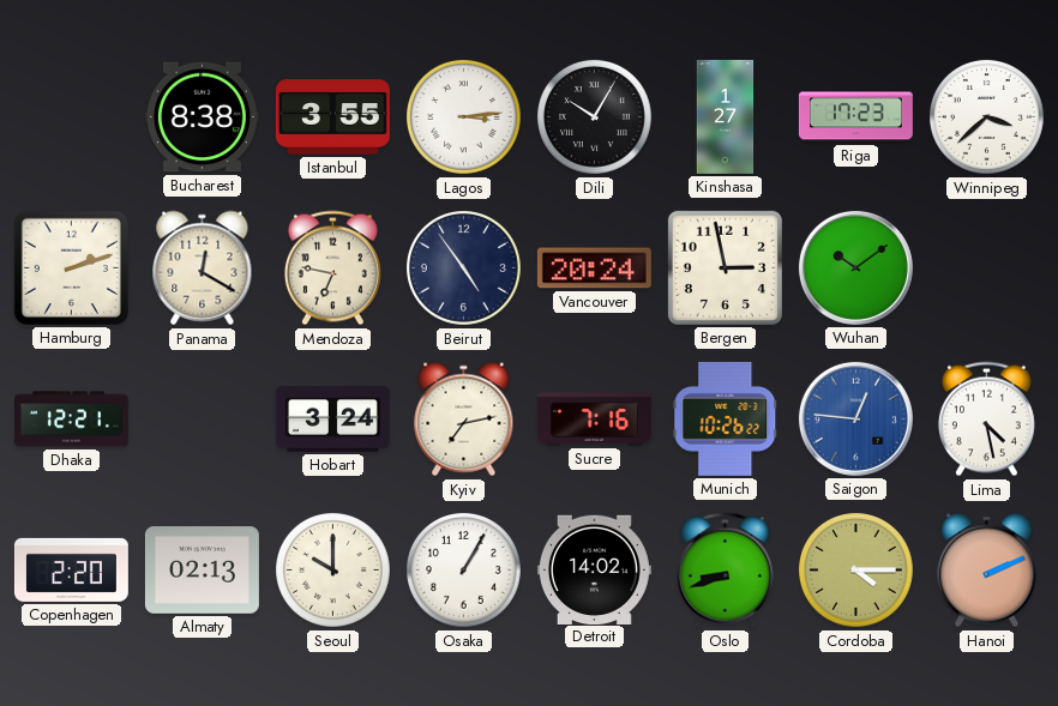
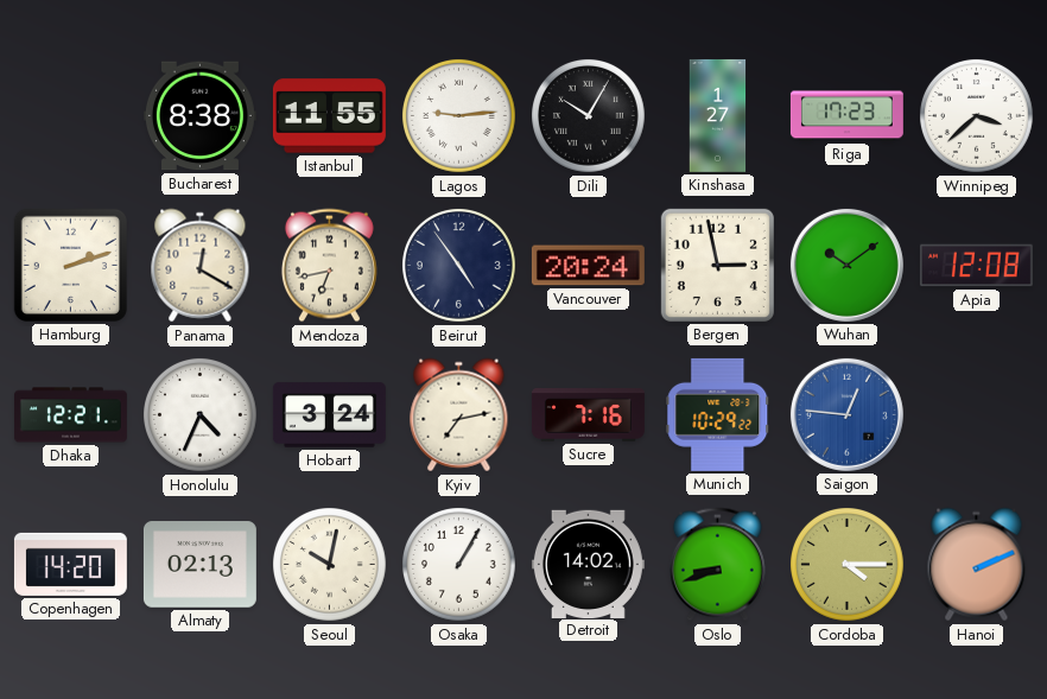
Istanbul: 3:55 -> 11:55
Lagos: 3:14 -> 9:14
Mendoza: 6:47 -> 6:43
Apia: none -> 12:08
Honolulu: none -> 4:34
Munich: 10:26 -> 10:29
Lima: 4:28 -> none
Copenhagen: 2:20 -> 14:20
Seoul: 10:00 -> 10:02
